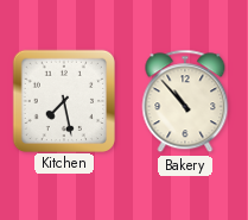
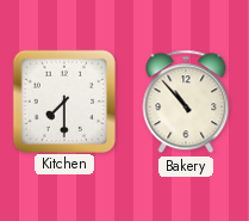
Kitchen: 7:28 -> 7:30
